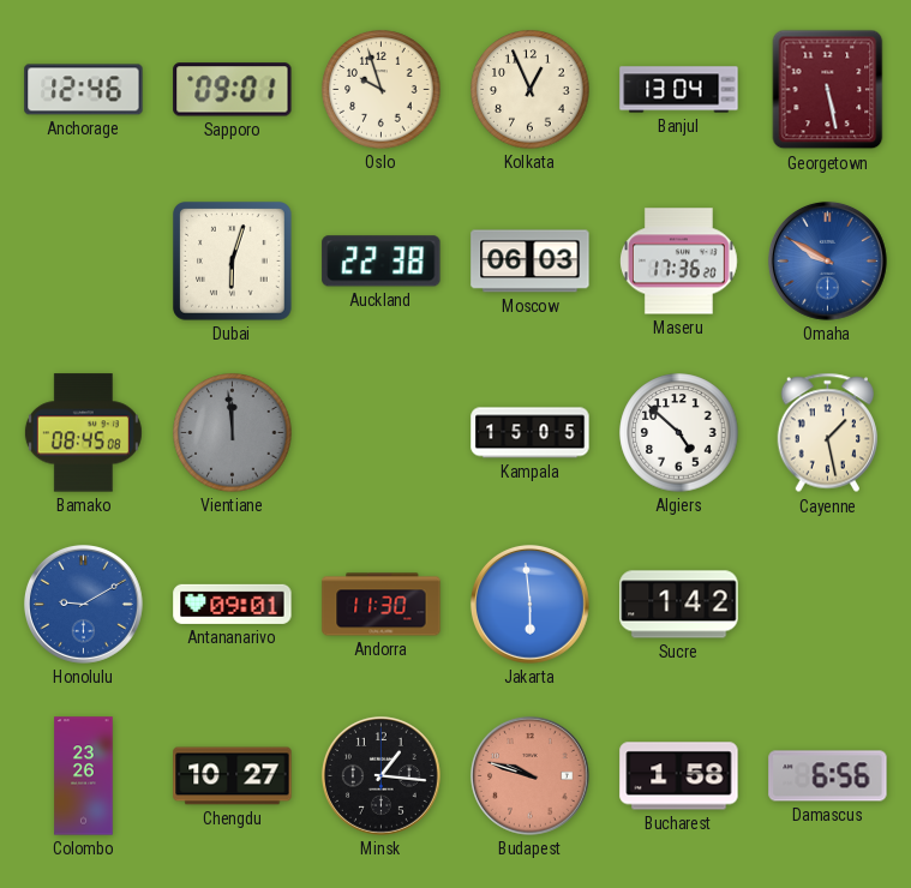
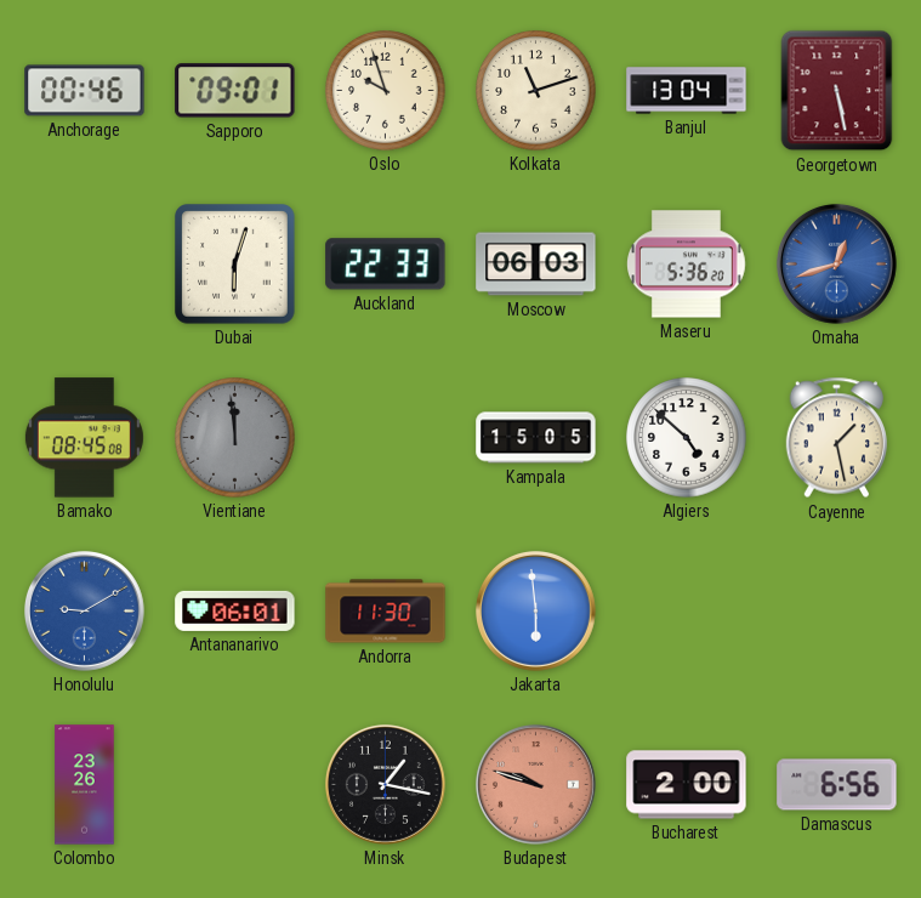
Anchorage: 12:46 -> 00:46
Kolkata: 12:56 -> 11:12
Auckland: 22:38 -> 22:33
Maseru: 17:36 -> 5:36
Omaha: 9:50 -> 12:42
Antananarivo: 09:01 -> 06:01
Sucre: 1:42 -> none
Chengdu: 10:27 -> none
Minsk: 1:16 -> 1:17
Bucharest: 1:58 -> 2:00
